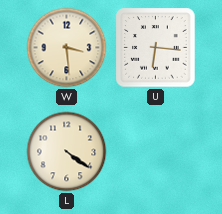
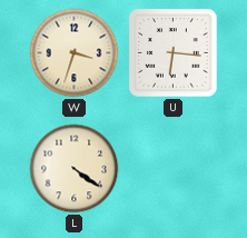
W: 3:29 -> 3:33
